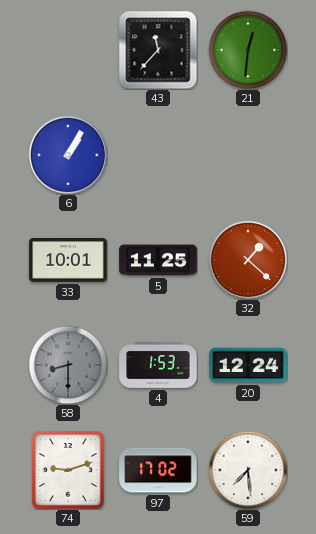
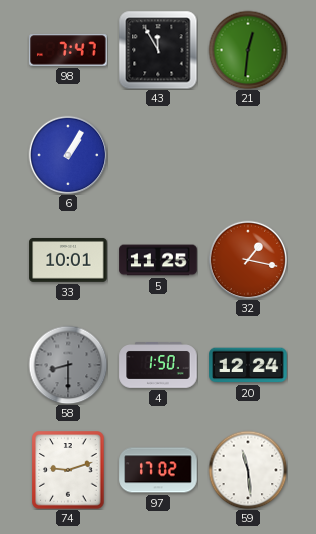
98: none -> 7:47
43: 11:37 -> 11:55
32: 1:22 -> 1:17
4: 1:53 -> 1:50
59: 7:29 -> 11:29
